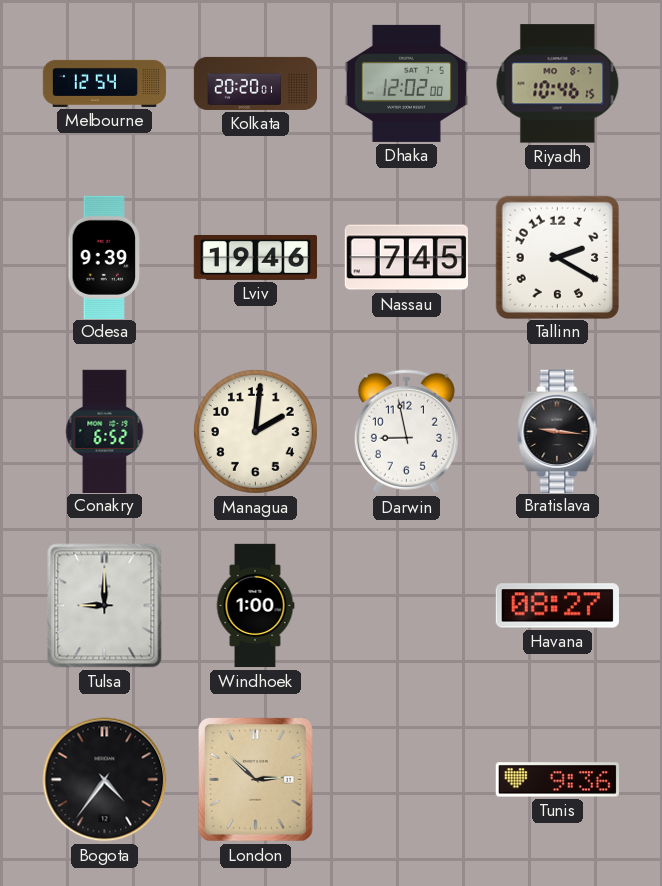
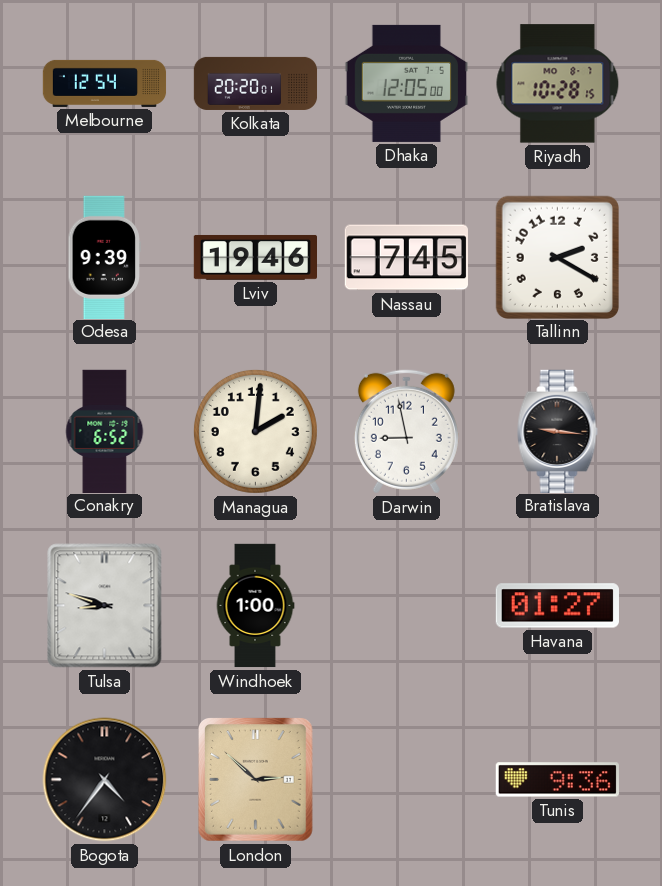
Dhaka: 12:02 -> 12:05
Riyadh: 10:46 -> 10:28
Tulsa: 9:00 -> 8:48
Havana: 08:27 -> 01:27
